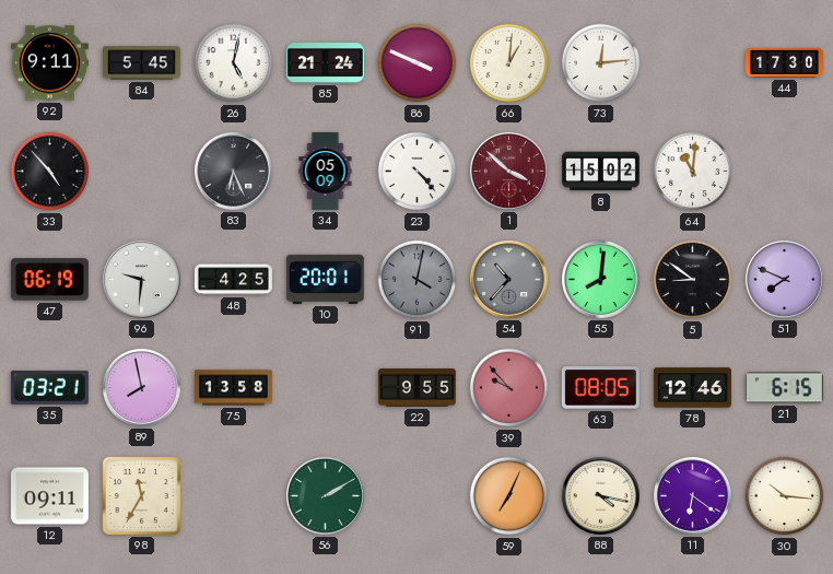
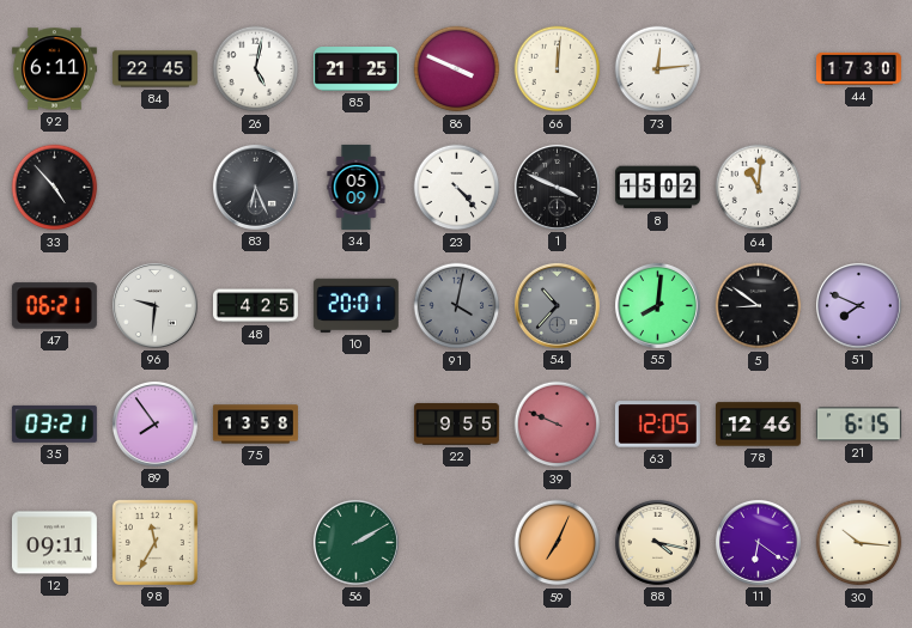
92: 9:11 -> 6:11
84: 5:45 -> 22:45
85: 21:24 -> 21:25
66: 1:01 -> 12:01
1: 3:52 -> 3:49
1 dial: burgundy -> black
47: 06:19 -> 06:21
89: 7:58 -> 7:54
39: 9:53 -> 9:49
63: 08:05 -> 12:05
